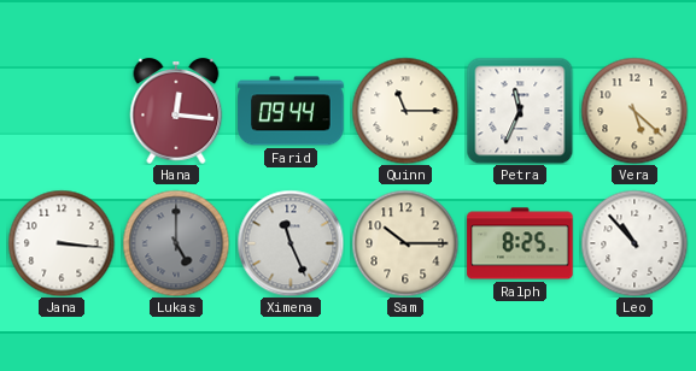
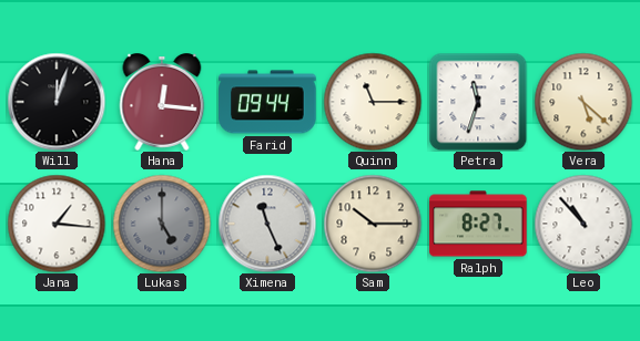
Will: none -> 12:03
Petra: 11:34 -> 11:33
Jana: 3:16 -> 1:16
Ralph: 8:25 -> 8:27
